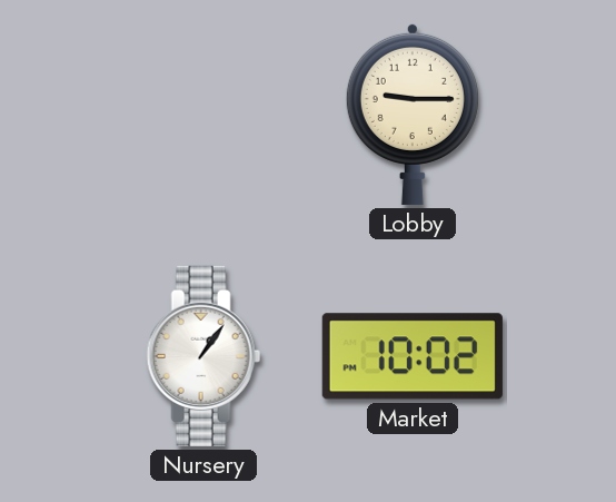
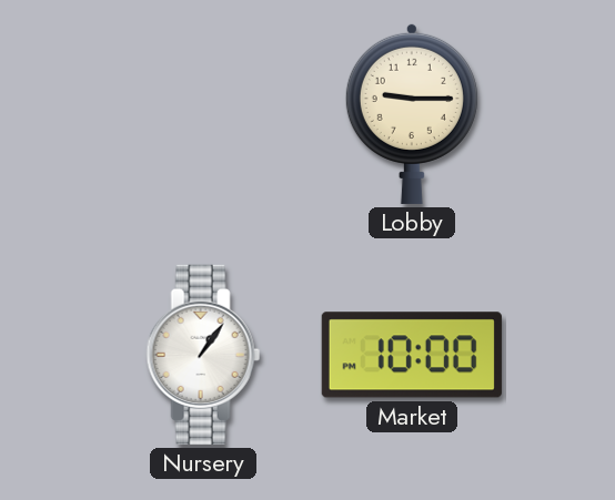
Market: 10:02 -> 10:00
